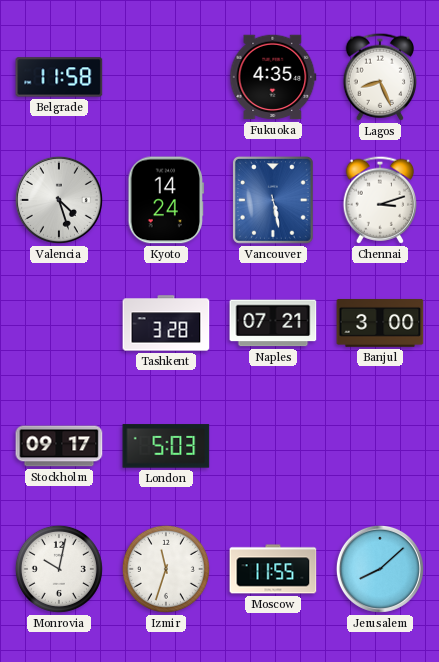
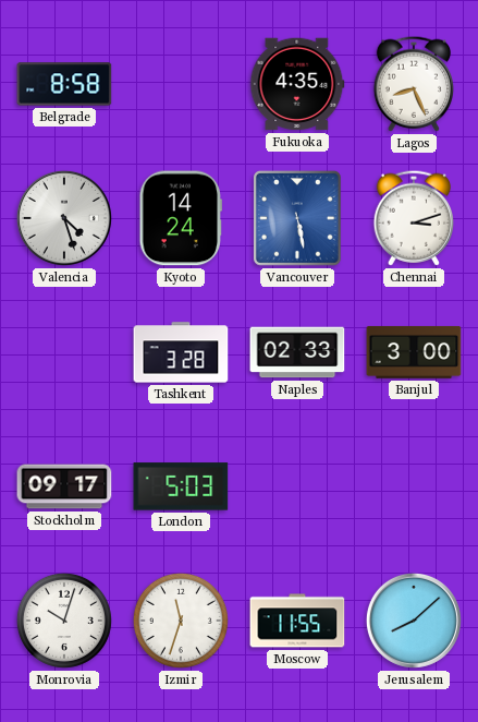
Belgrade: 11:58 -> 8:58
Naples: 07:21 -> 02:33
Monrovia: 10:02 -> 10:03
